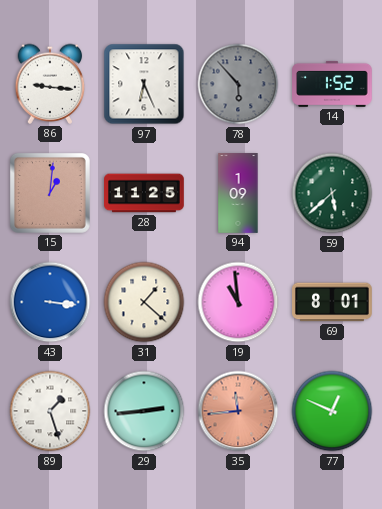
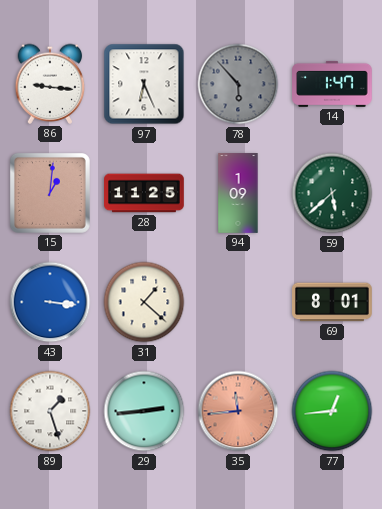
14: 1:52 -> 1:47
19: 10:59 -> none
77: 12:49 -> 12:44
